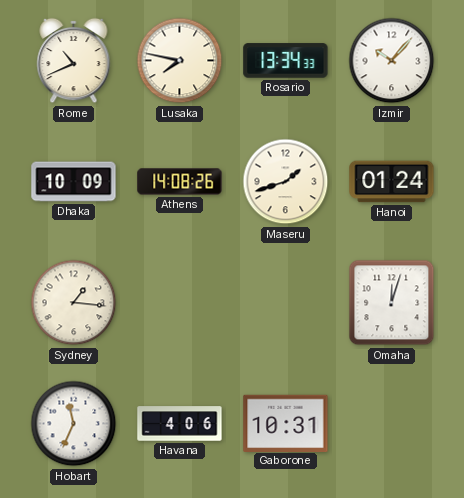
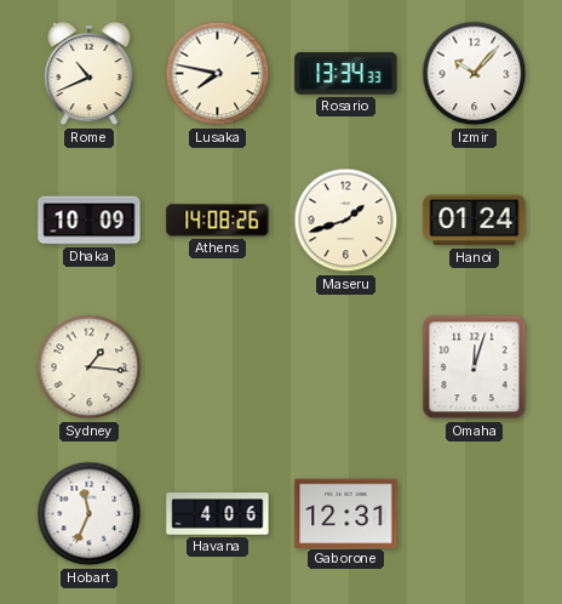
Gaborone: 10:31 -> 12:31
